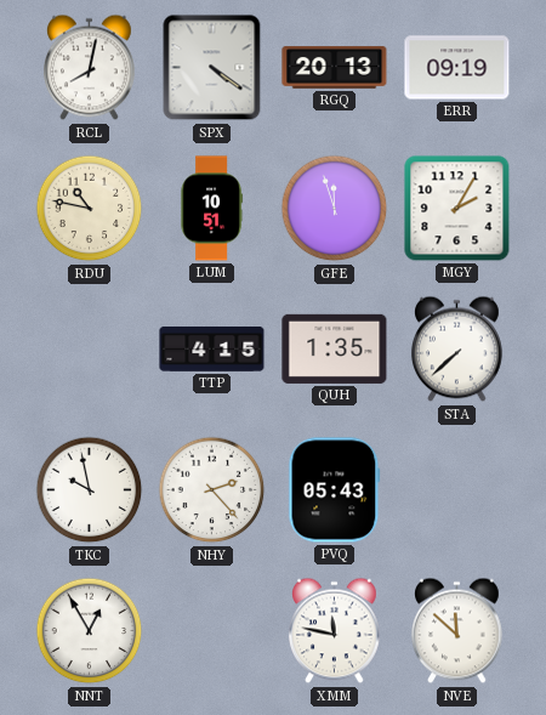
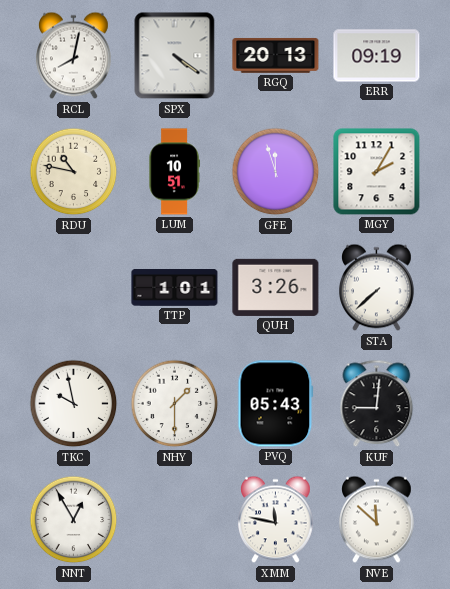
TTP: 4:15 -> 1:01
QUH: 1:35 -> 3:26
NHY: 2:23 -> 1:30
KUF: none -> 9:01
